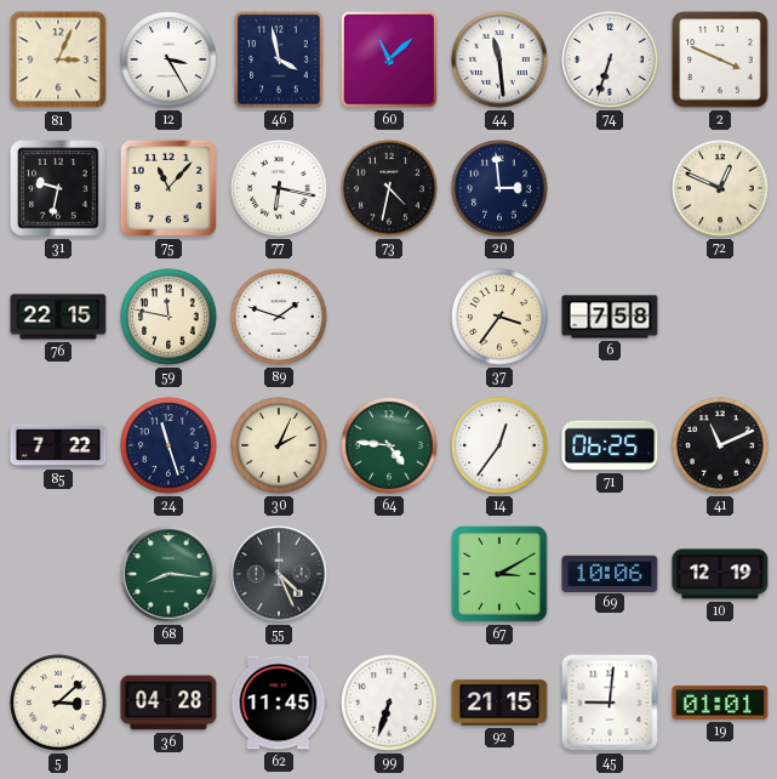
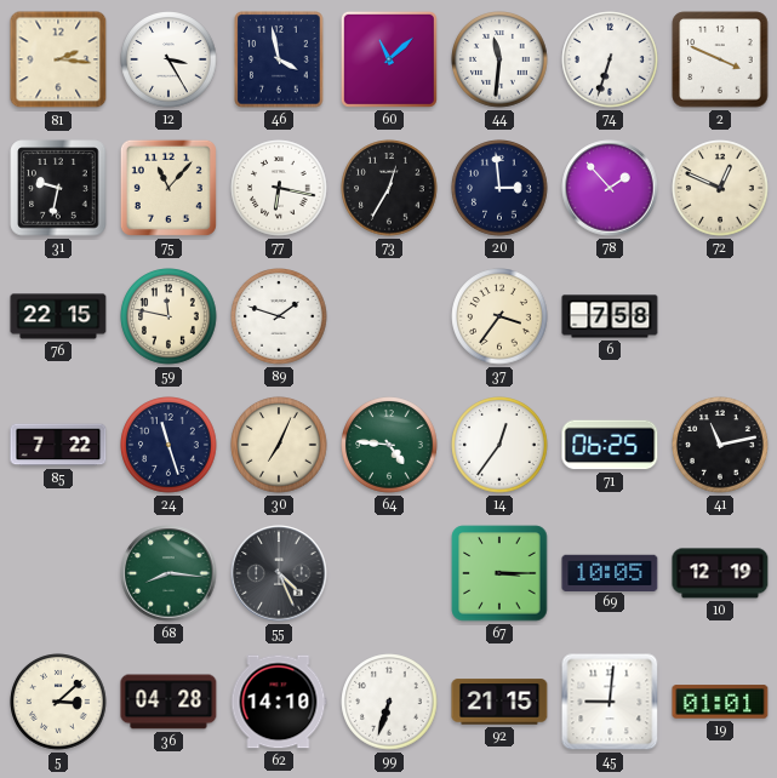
81: 3:04 -> 2:16
44: 11:29 -> 11:31
73: 4:32 -> 12:35
78: none -> 1:53
30: 2:04 -> 7:04
41: 11:11 -> 11:13
67: 3:10 -> 3:15
69: 10:06 -> 10:05
62: 11:45 -> 14:10
